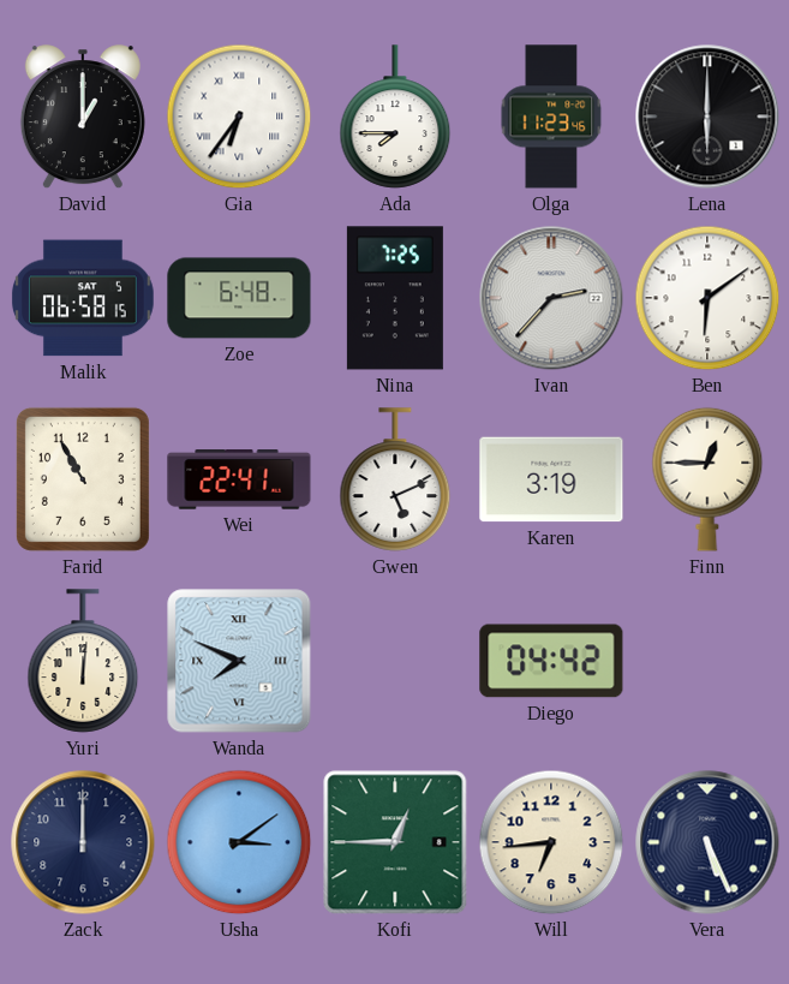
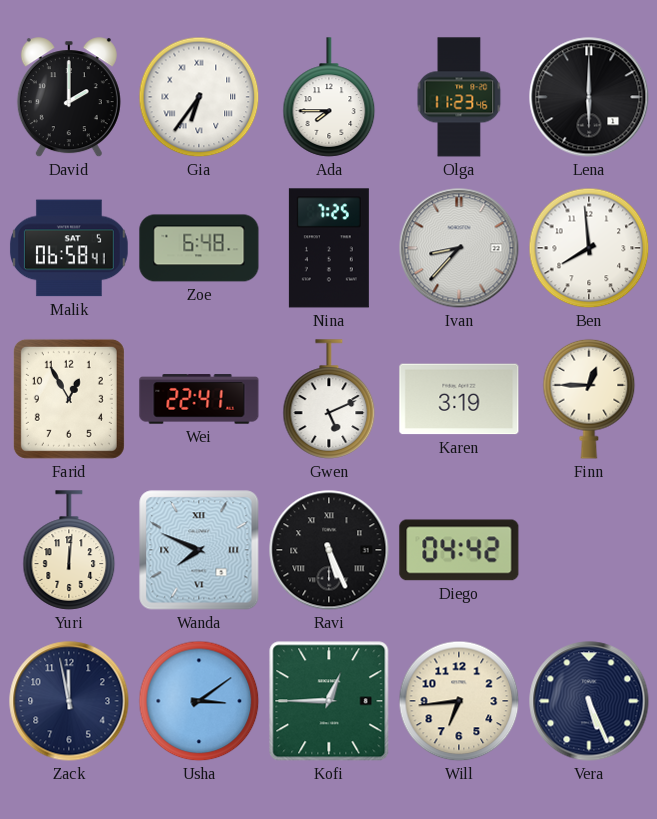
David: 1:00 -> 2:00
Malik: 06:58:15 -> 06:58:41
Ivan: 2:37 -> 8:37
Ben: 6:09 -> 7:59
Farid: 10:55 -> 12:55
Ravi: none -> 5:26
Zack: 12:00 -> 11:58
